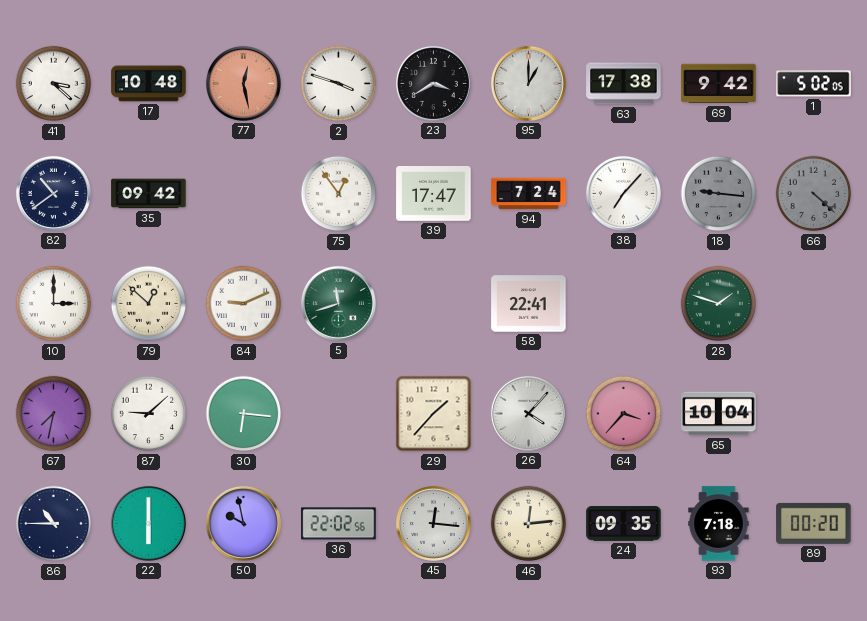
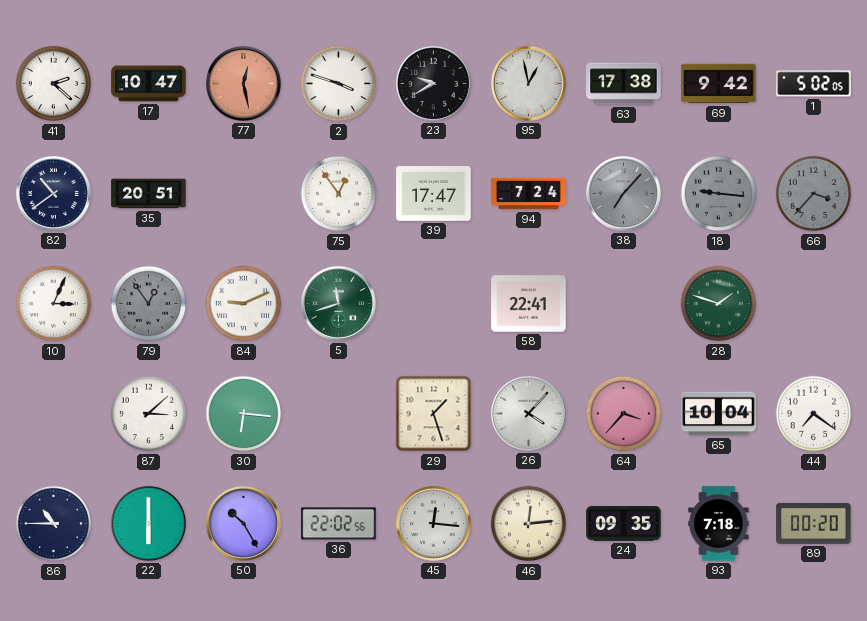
41: 3:22 -> 2:22
17: 10:48 -> 10:47
23: 3:40 -> 9:40
95: 1:00 -> 12:58
35: 09:42 -> 20:51
38 dial: white -> grey
66: 4:22 -> 3:37
10: 3:00 -> 3:04
79: 12:52 -> 12:54
79 dial: cream -> grey
67: 7:32 -> none
87: 9:08 -> 3:08
29: 1:37 -> 1:27
44: none -> 7:21
50: 9:58 -> 10:25
